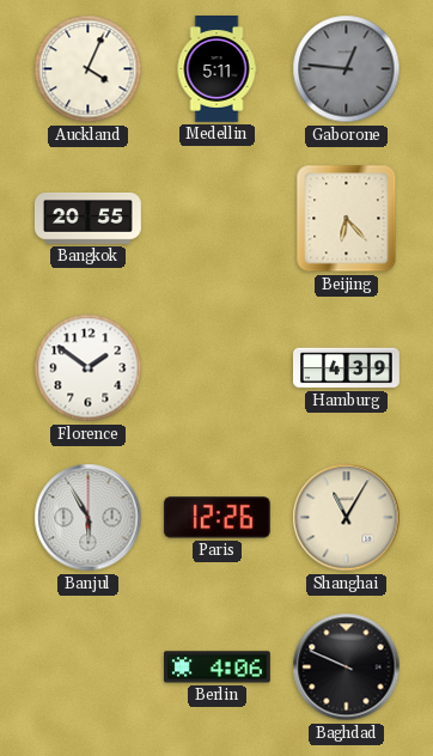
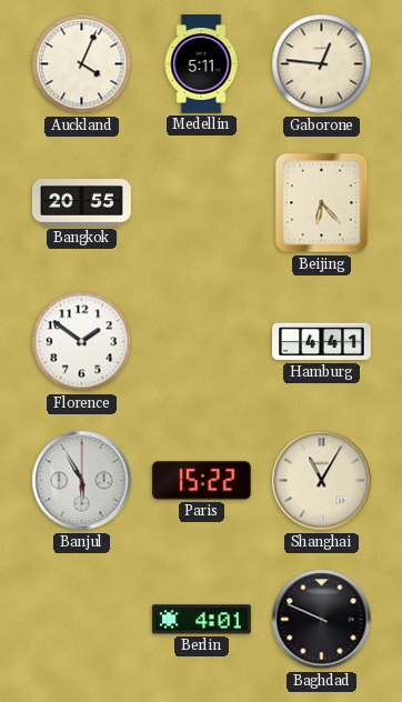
Gaborone dial: grey -> cream
Hamburg: 4:39 -> 4:41
Paris: 12:26 -> 15:22
Berlin: 4:06 -> 4:01
